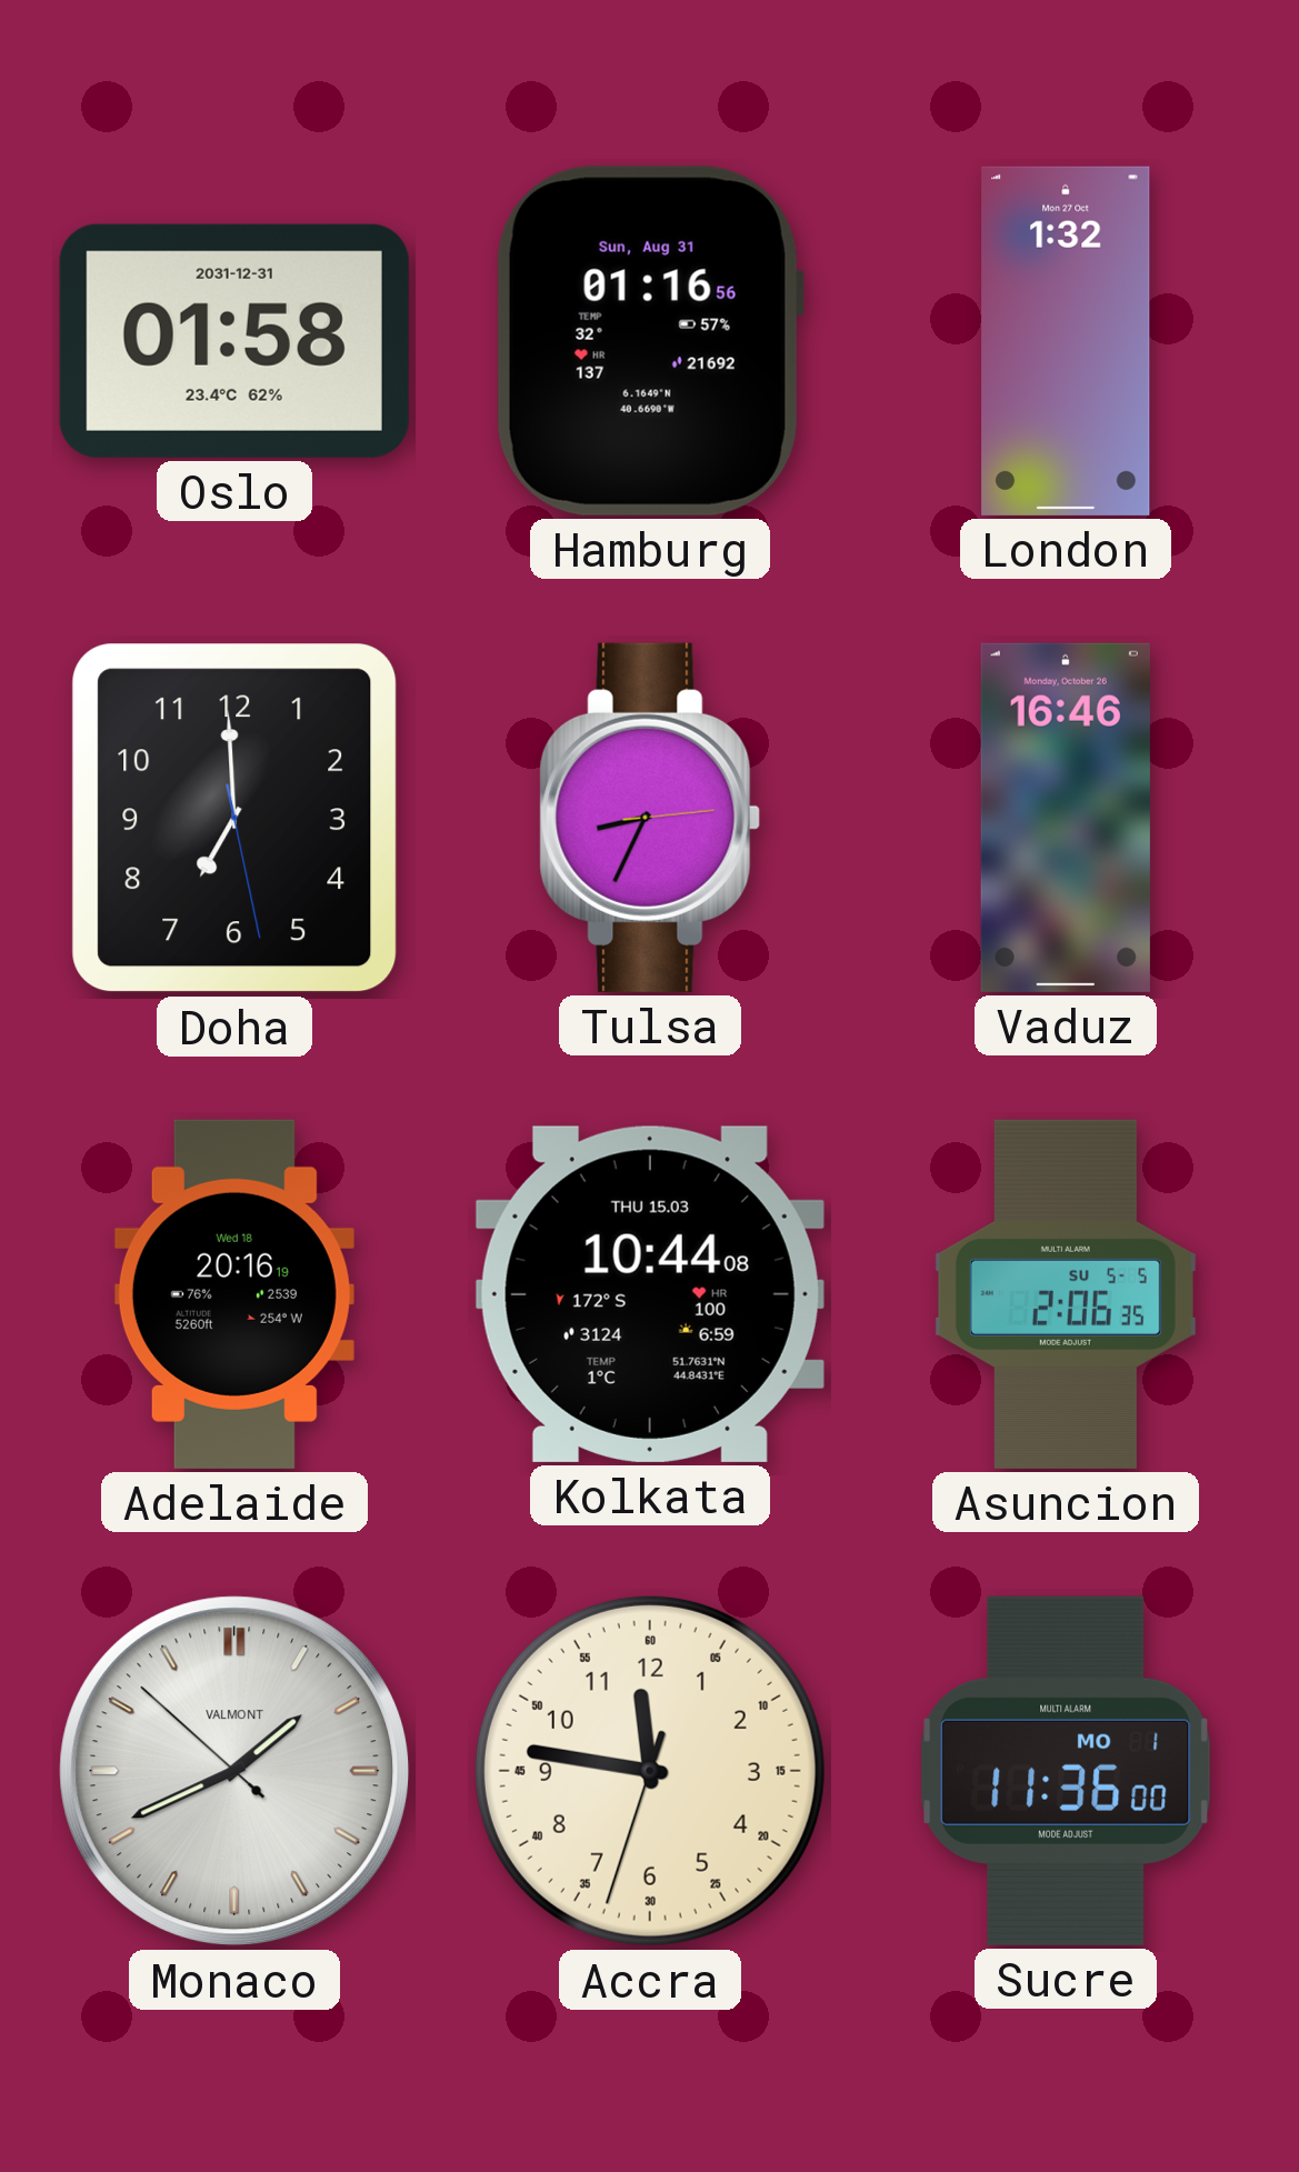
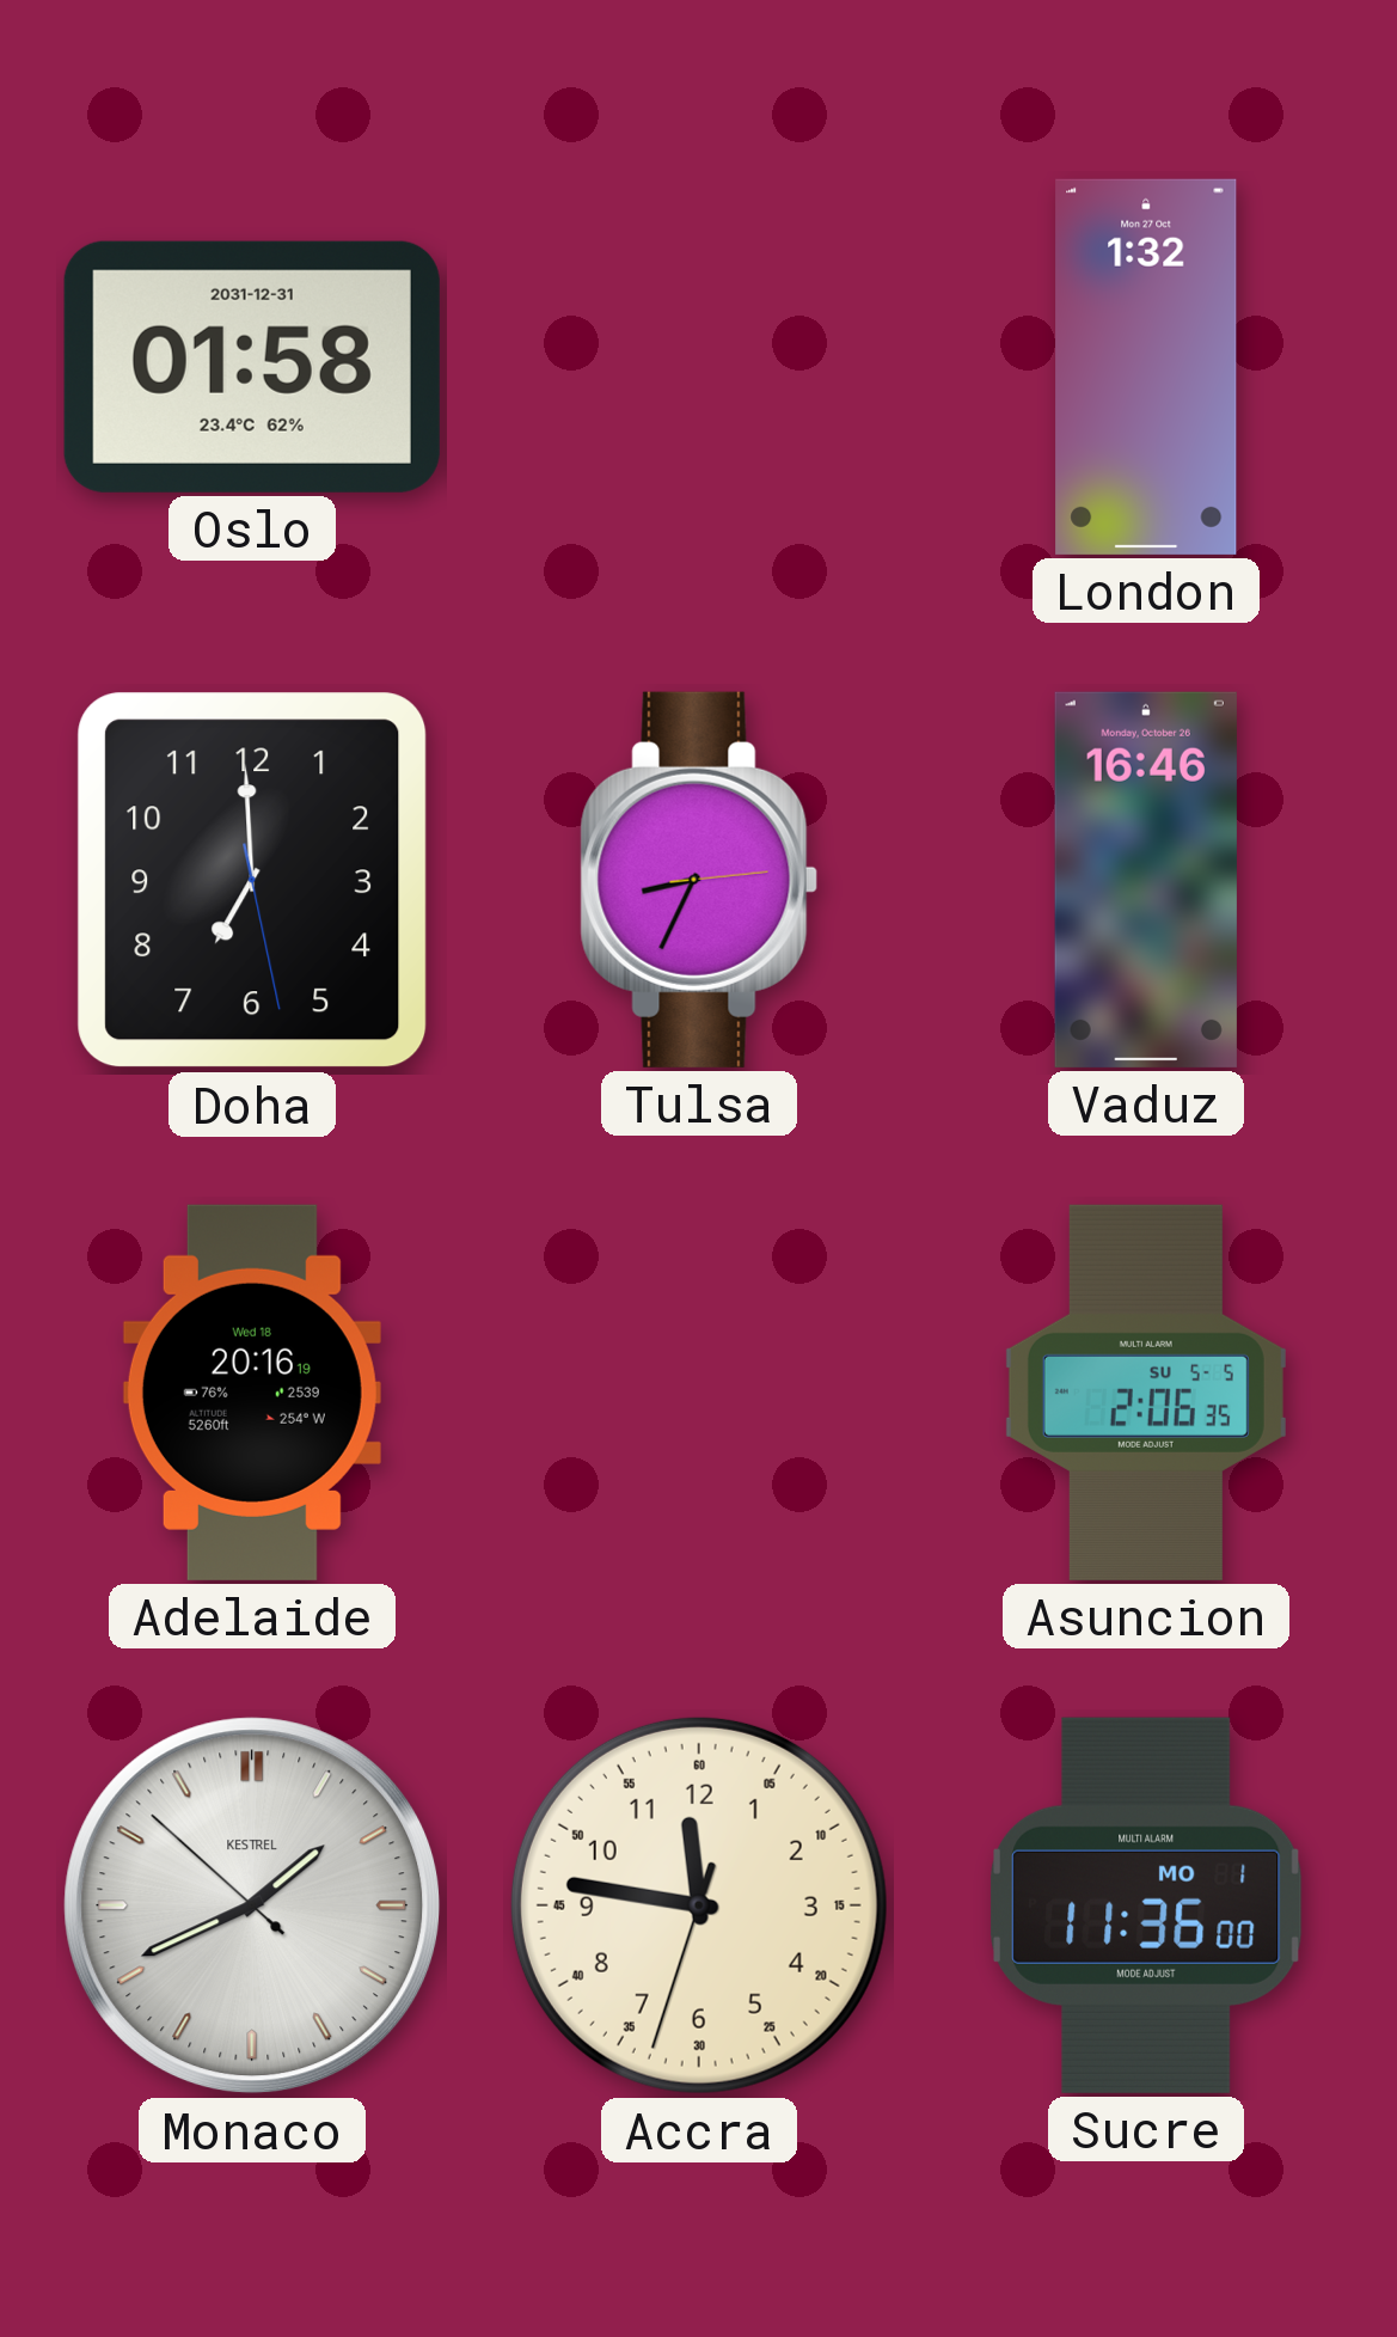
Hamburg: 01:16 -> none
Kolkata: 10:44 -> none
Monaco brand: VALMONT -> KESTREL
